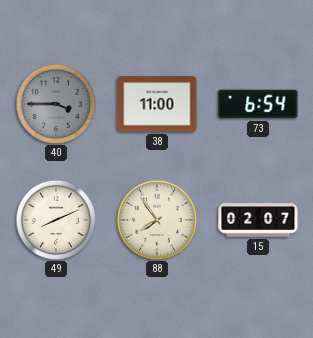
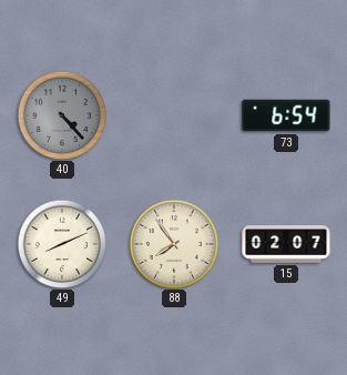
40: 3:45 -> 4:23
38: 11:00 -> none
